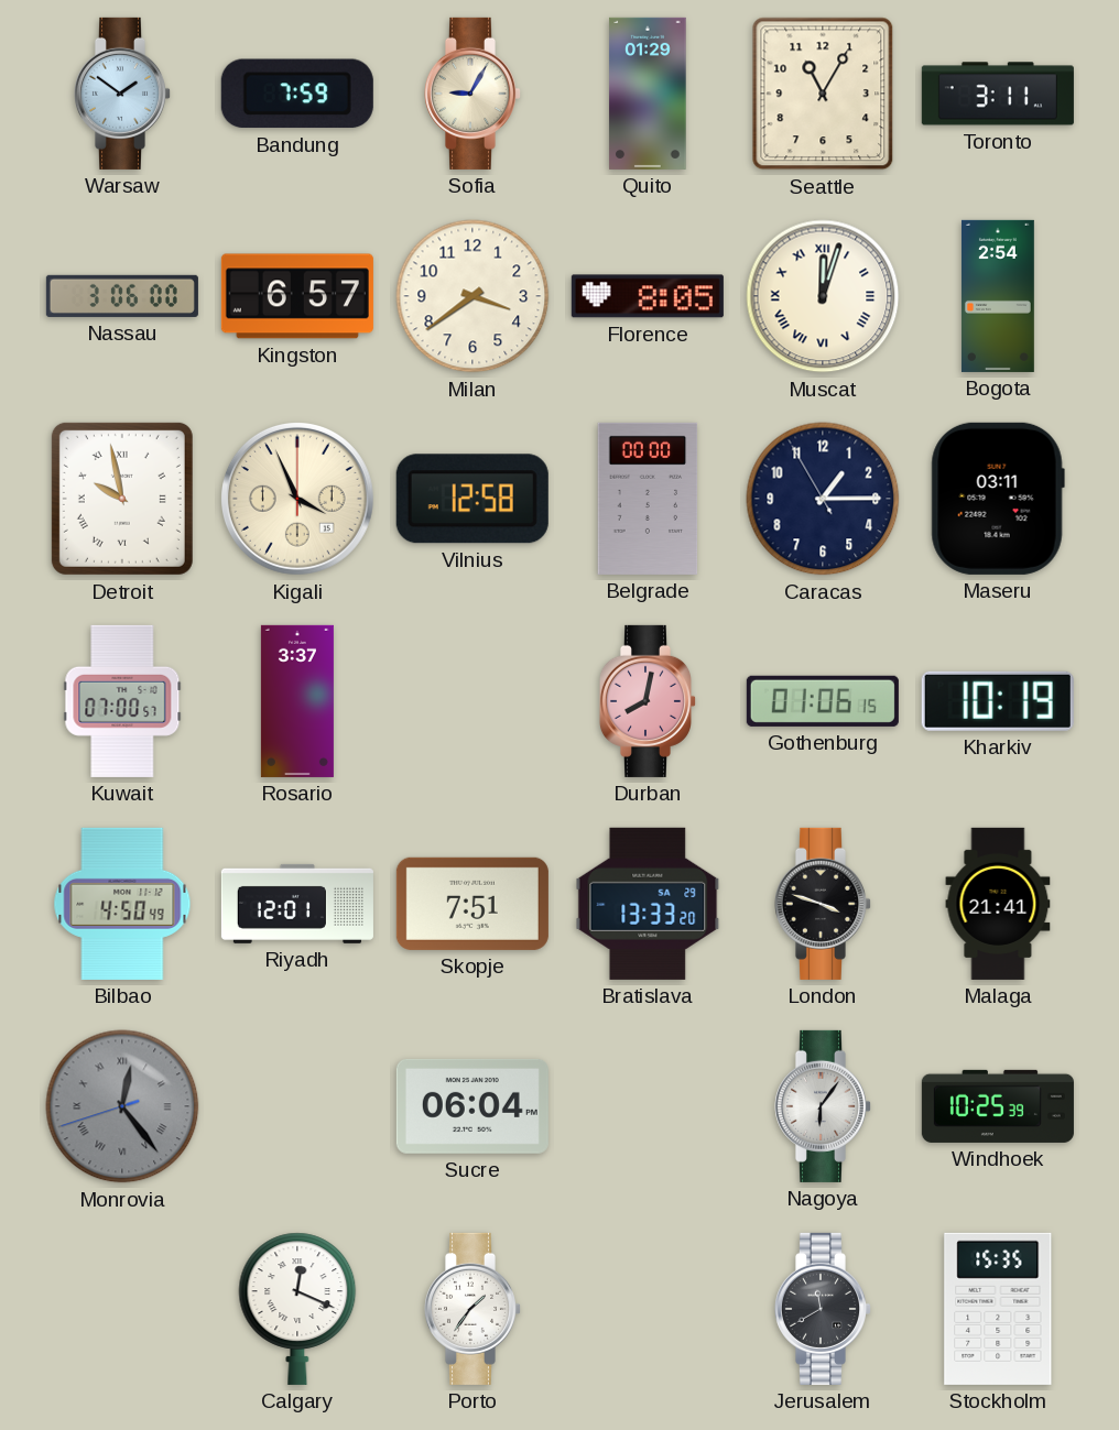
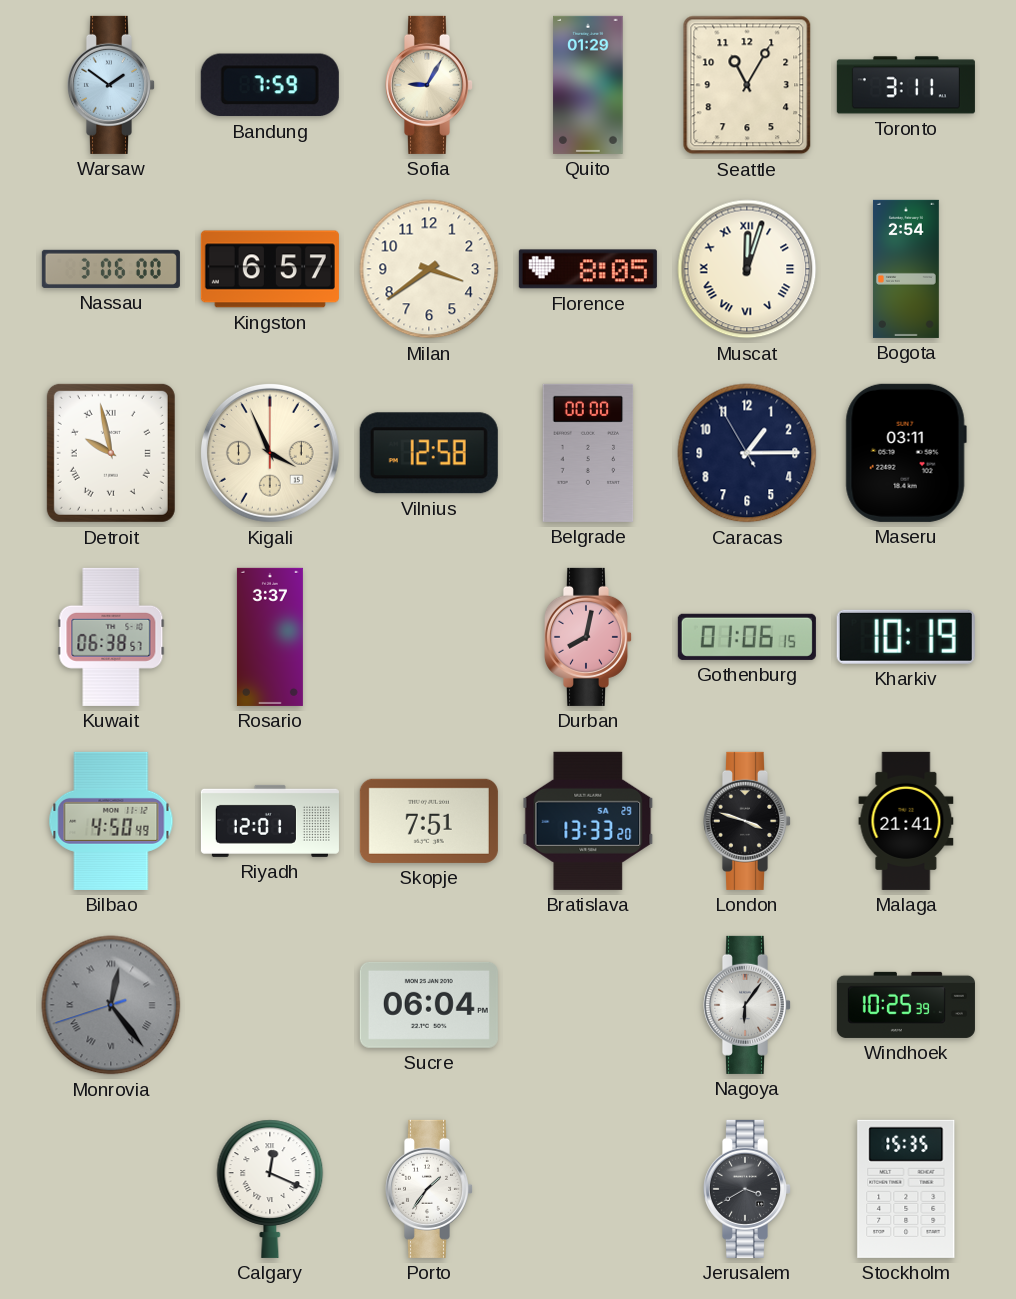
Kuwait: 07:00 -> 06:38
Jerusalem: 11:40 -> 3:40
